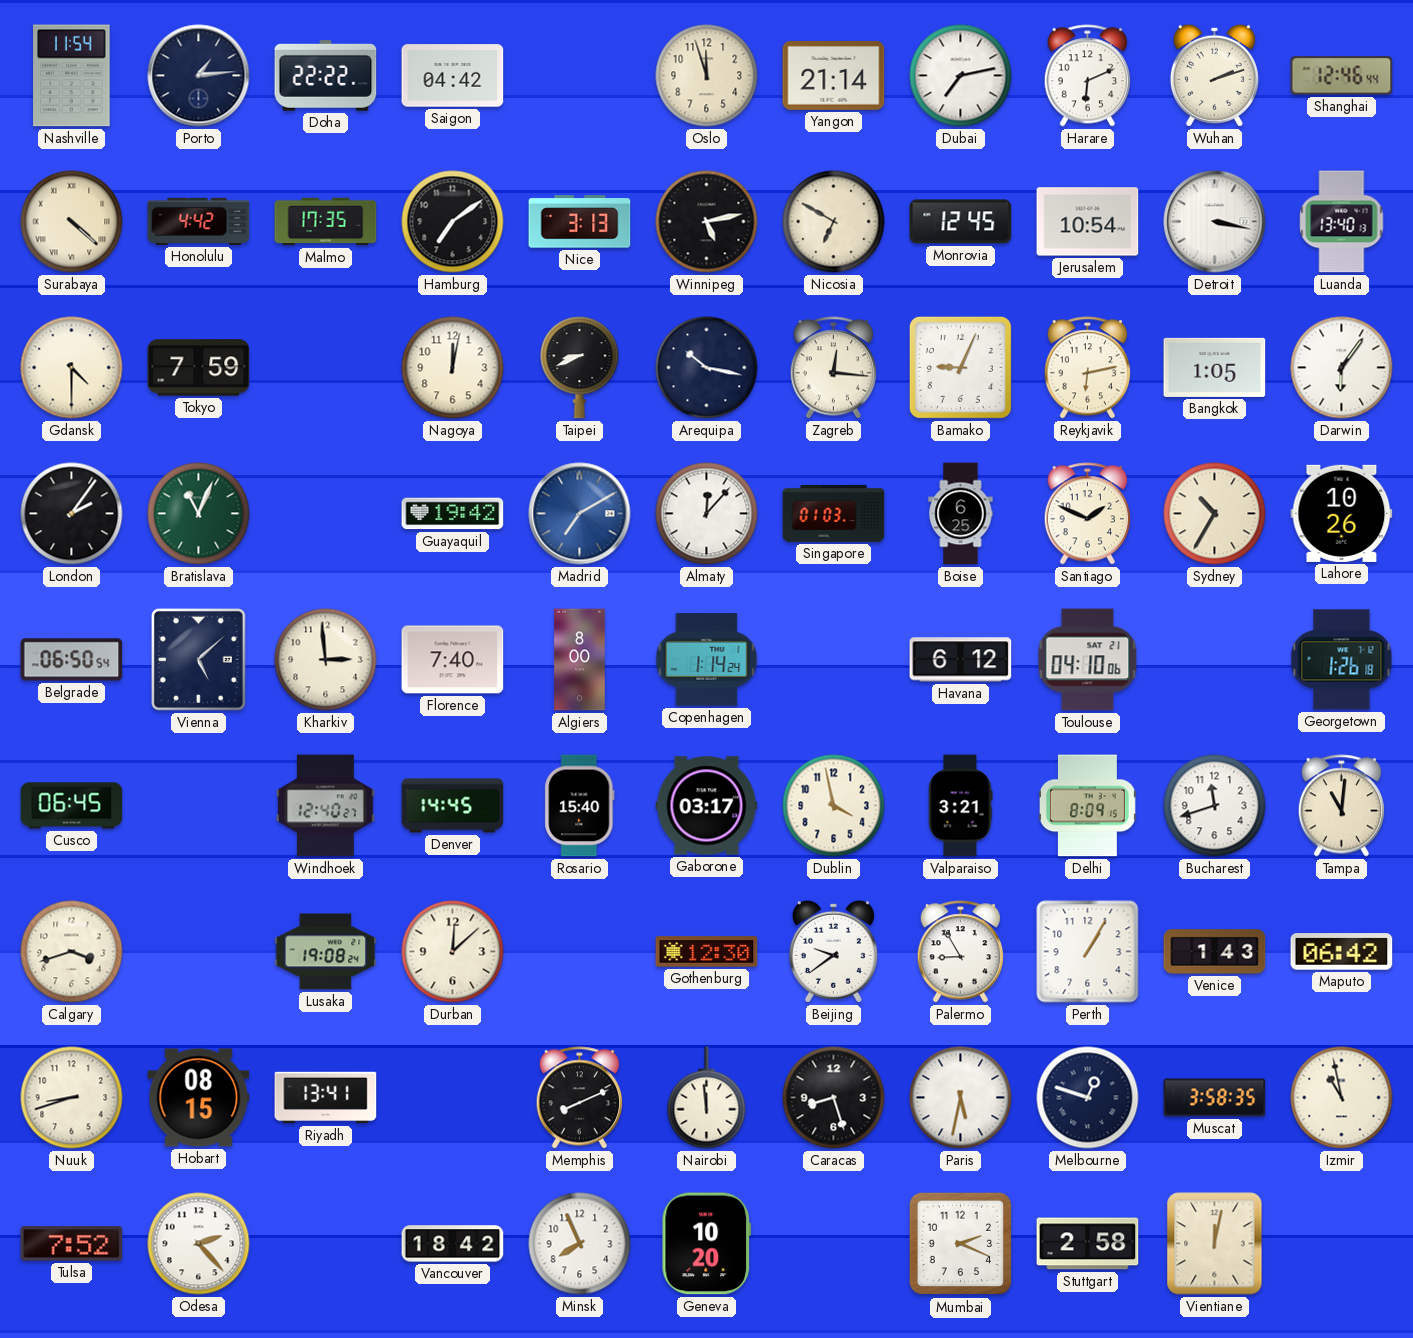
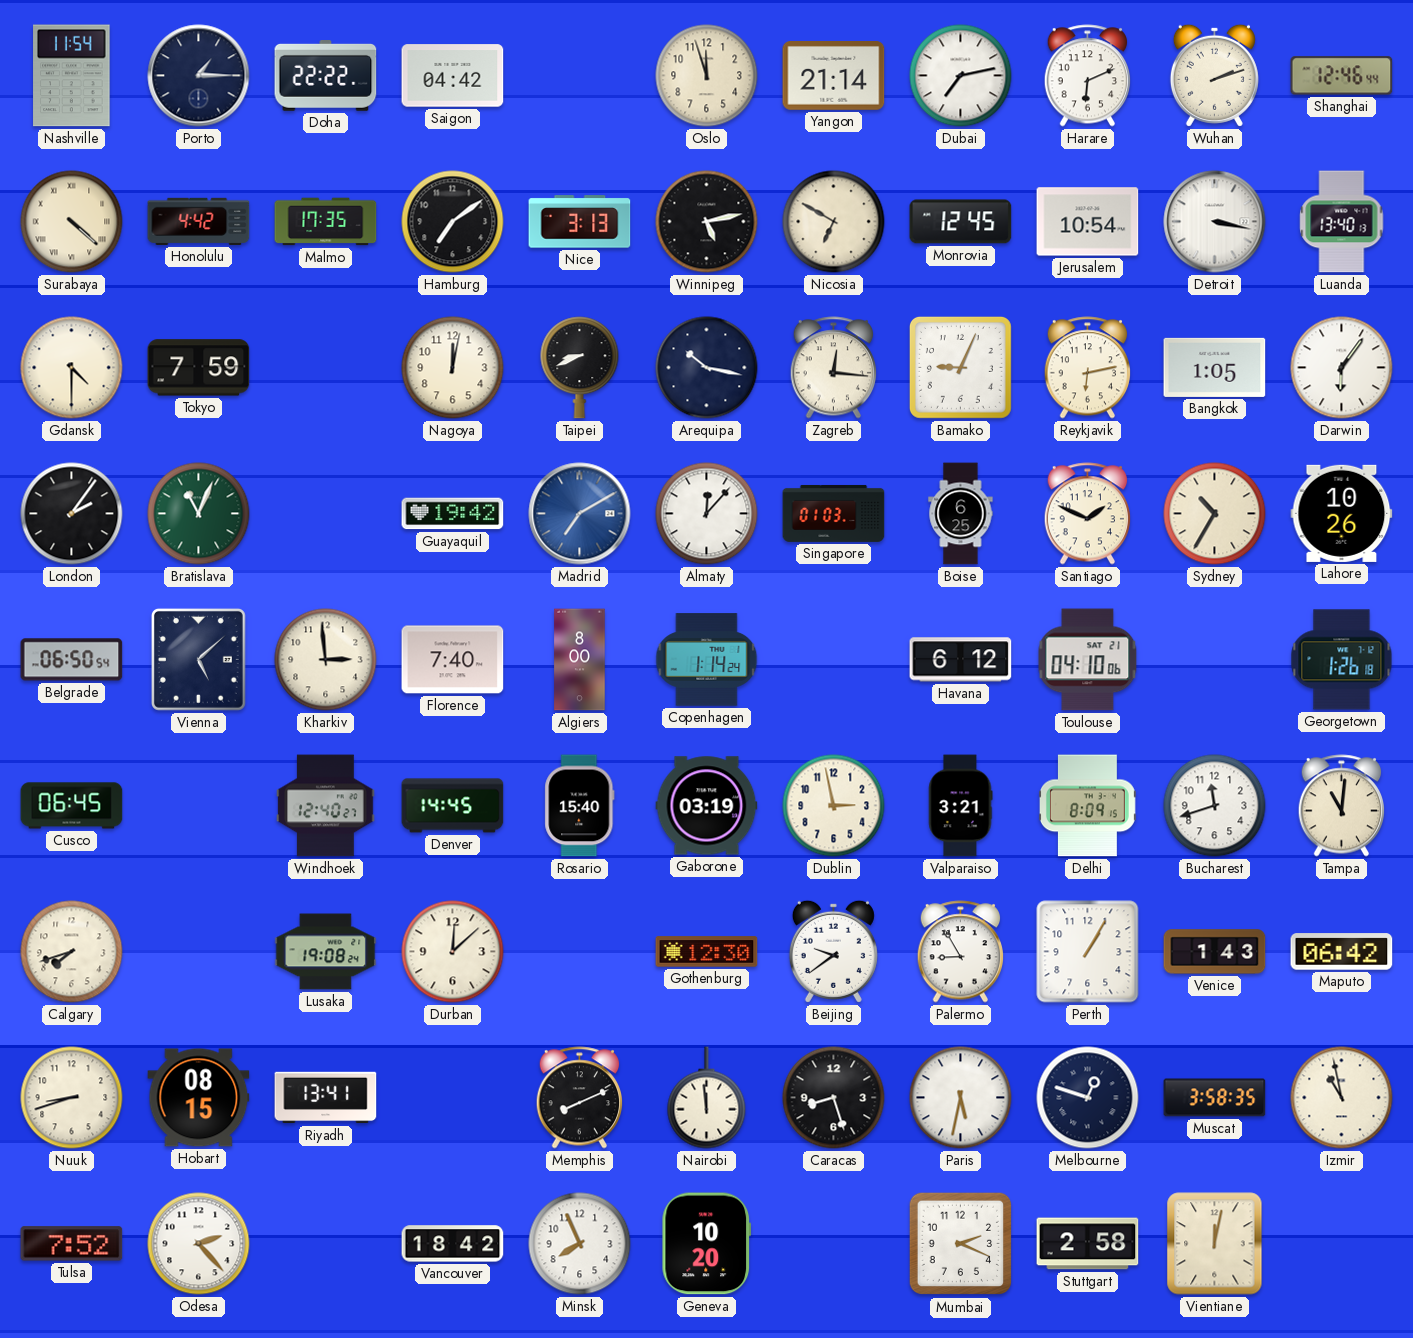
Porto: 1:14 -> 1:15
Gaborone: 03:17 -> 03:19
Dublin: 3:58 -> 2:58
Calgary: 3:42 -> 7:42
